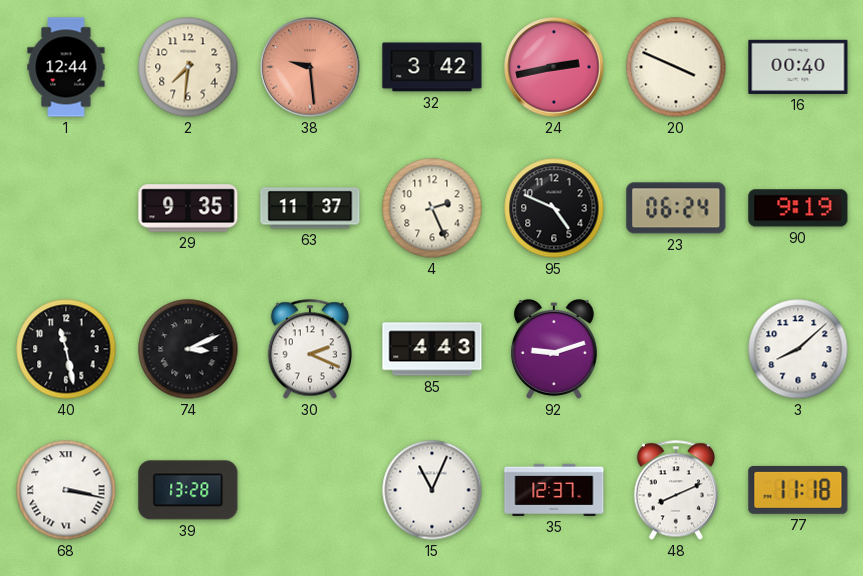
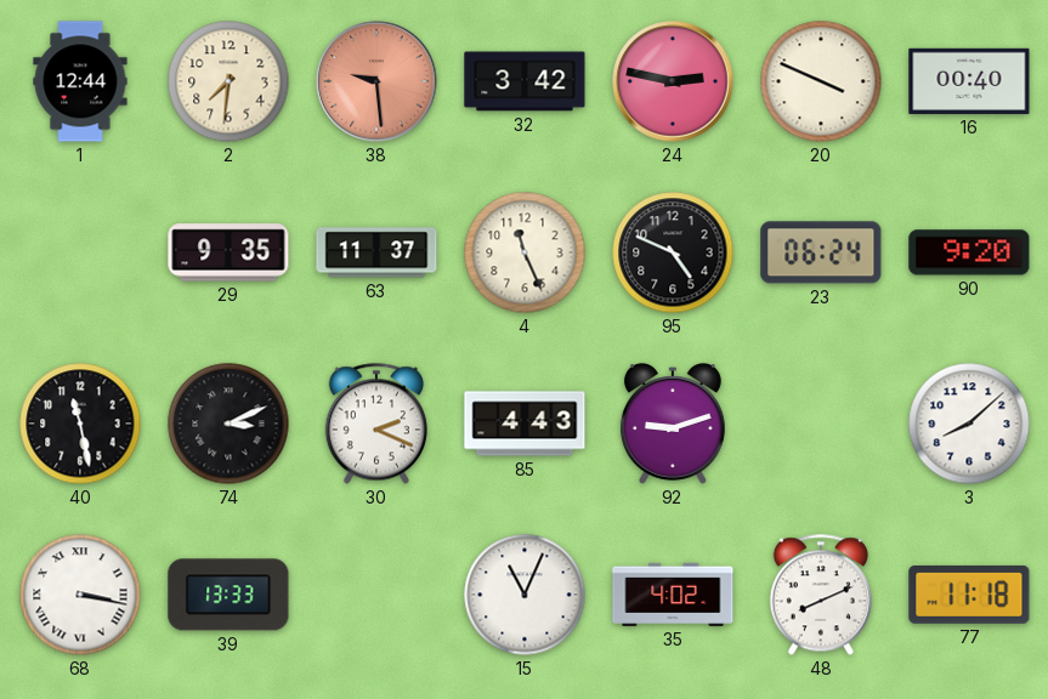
24: 2:43 -> 2:47
4: 2:26 -> 11:26
90: 9:19 -> 9:20
39: 13:28 -> 13:33
35: 12:37 -> 4:02
